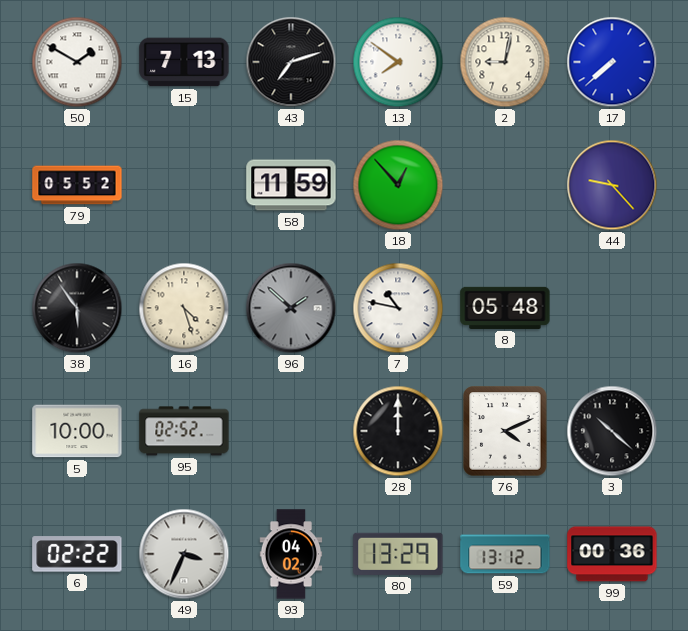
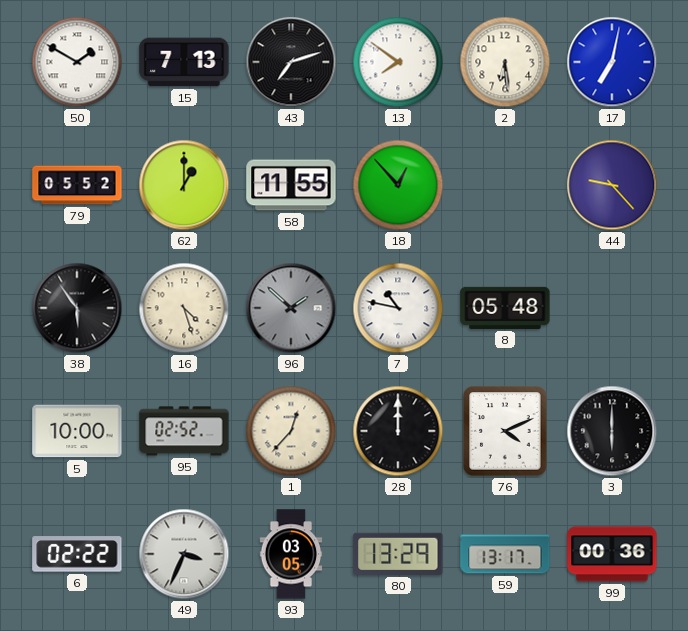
2: 9:02 -> 6:29
17: 7:38 -> 7:02
62: none -> 1:00
58: 11:59 -> 11:55
1: none -> 12:37
3: 10:22 -> 6:00
93: 04:02 -> 03:05
59: 13:12 -> 13:17
